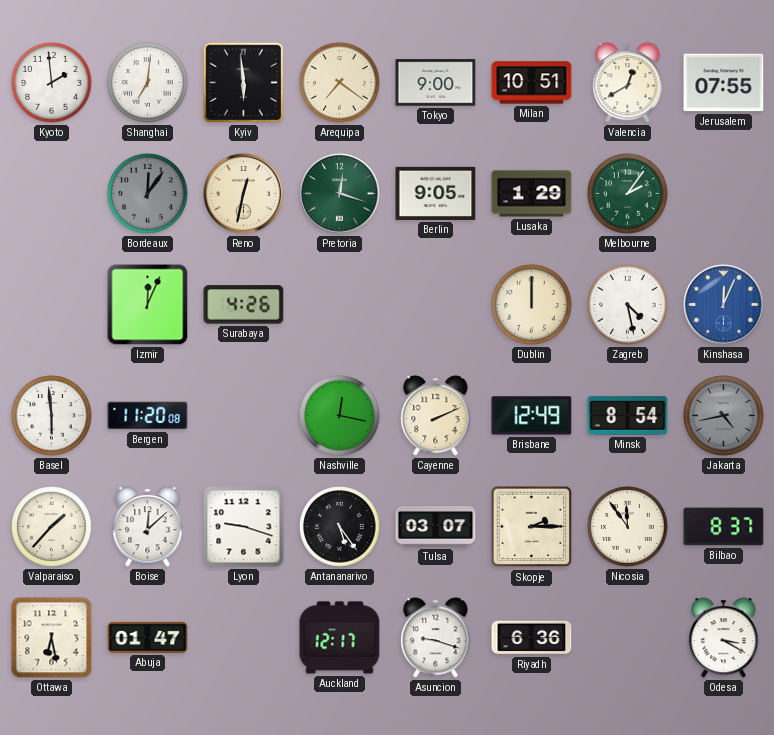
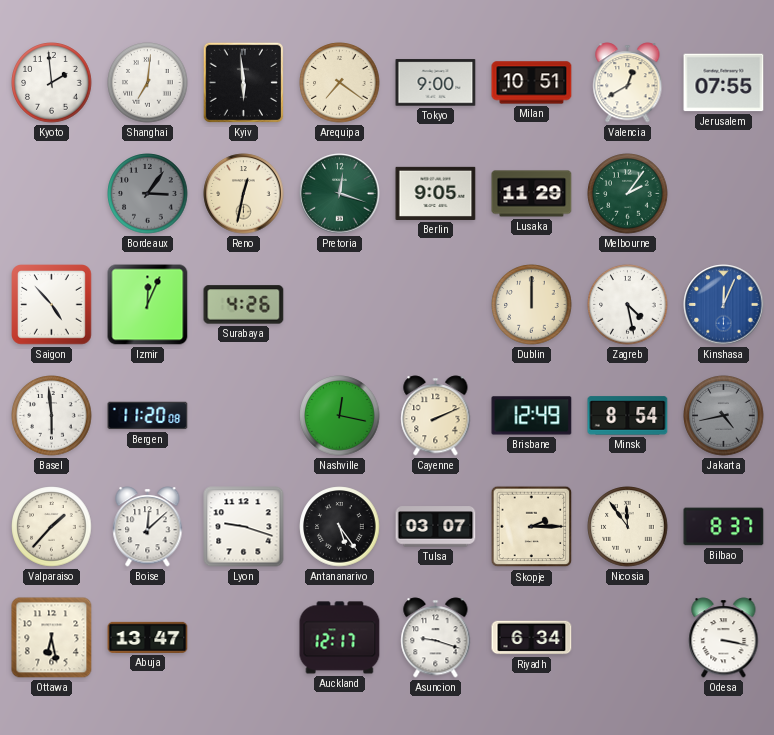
Bordeaux: 12:06 -> 3:06
Lusaka: 1:29 -> 11:29
Saigon: none -> 4:53
Abuja: 01:47 -> 13:47
Riyadh: 6:36 -> 6:34
Odesa: 3:20 -> 3:17
